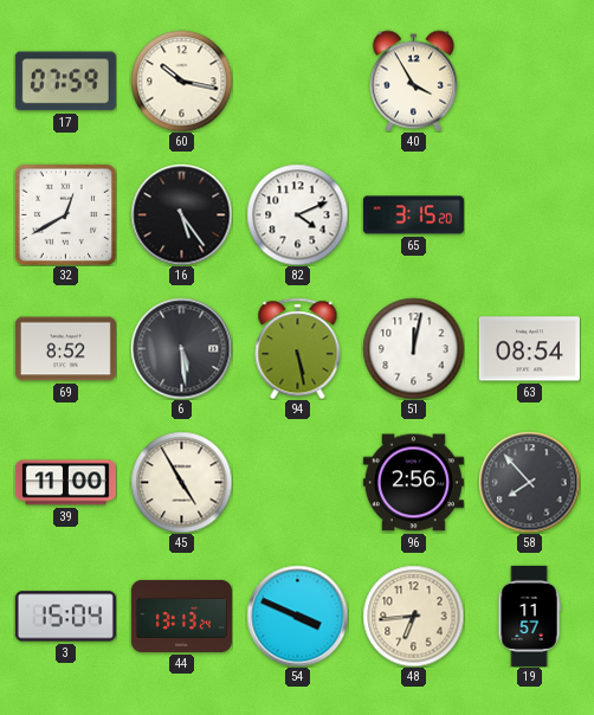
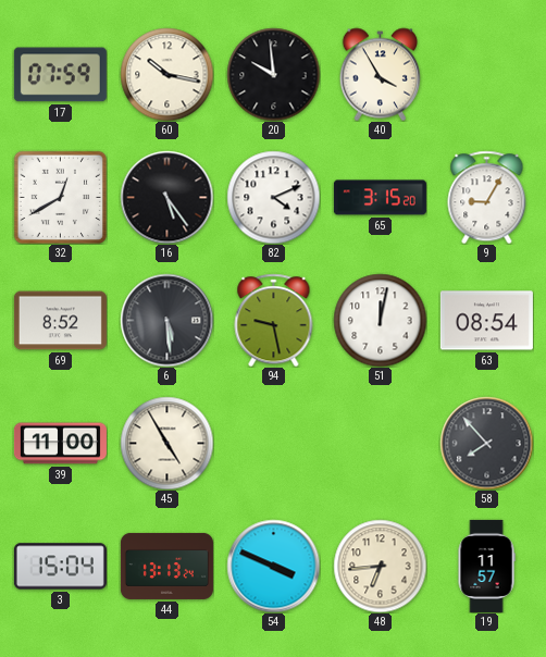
20: none -> 9:59
9: none -> 9:05
94: 5:28 -> 9:28
96: 2:56 -> none
